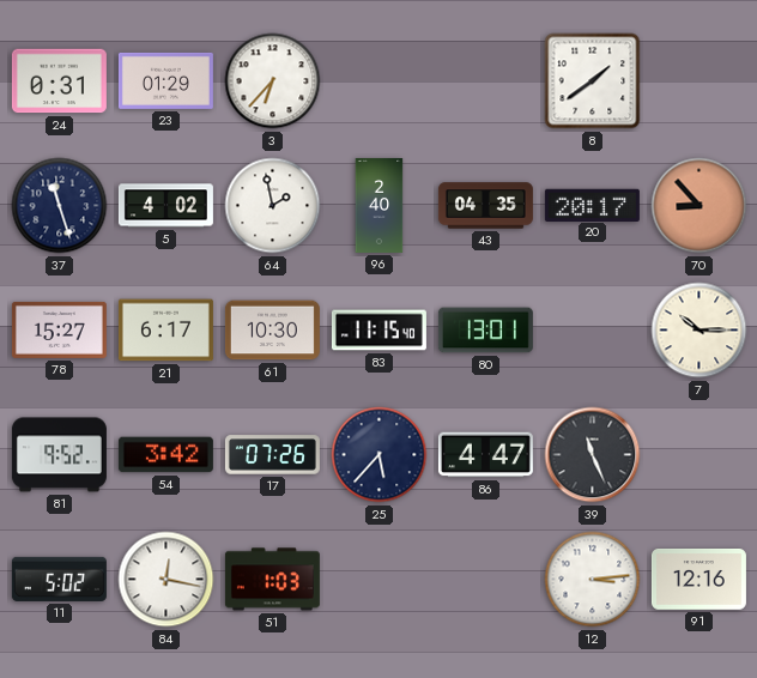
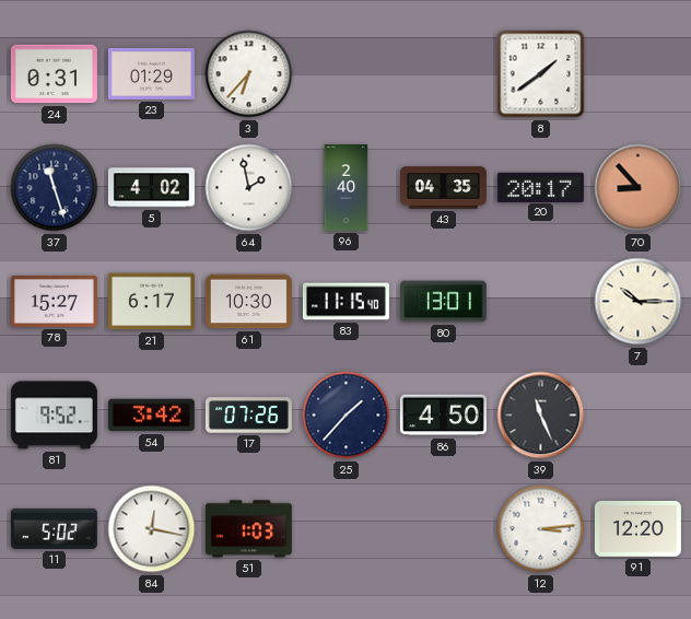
25: 5:37 -> 1:37
86: 4:47 -> 4:50
91: 12:16 -> 12:20
